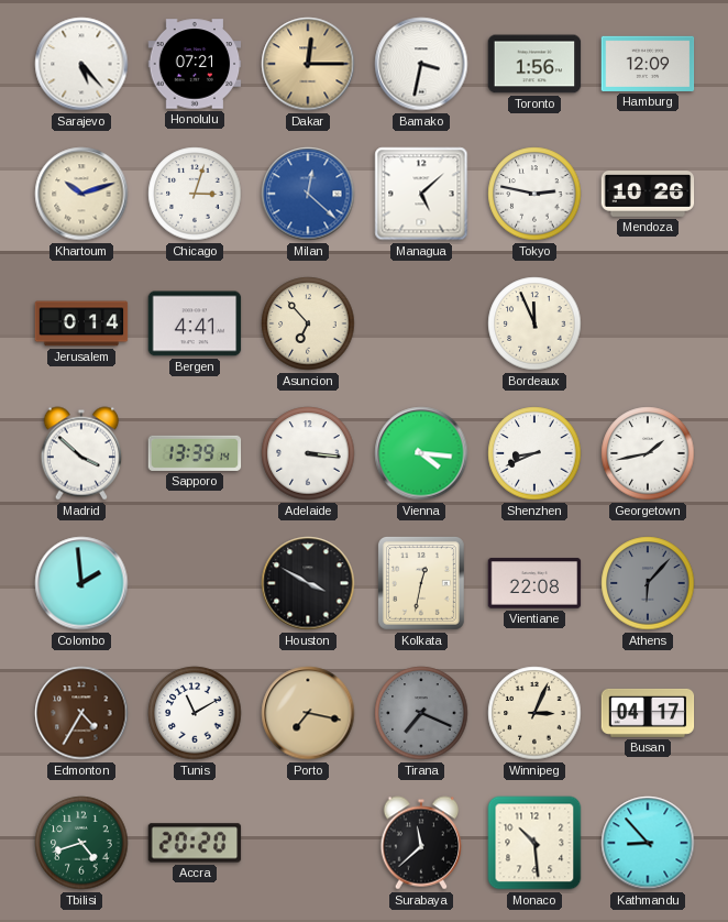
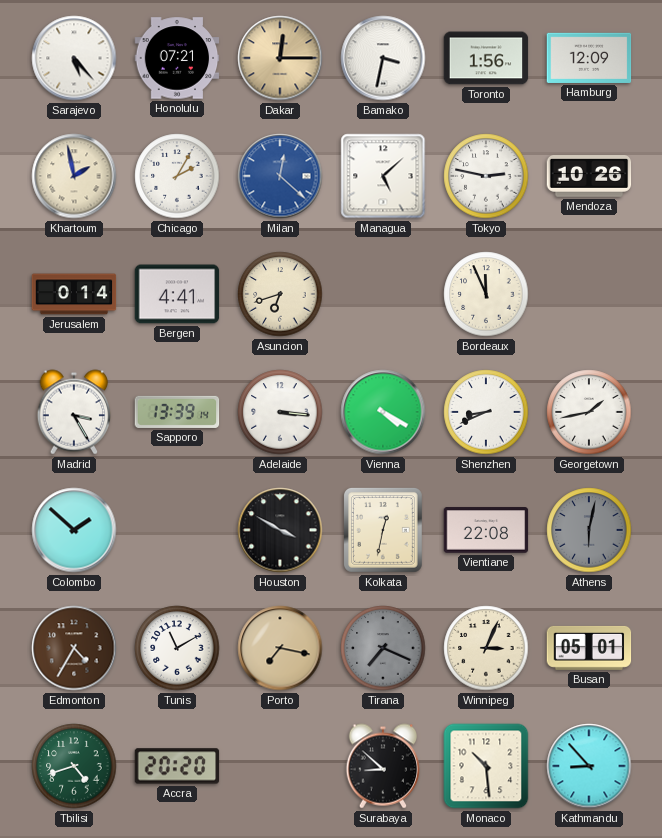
Khartoum: 10:12 -> 1:58
Chicago: 3:03 -> 2:05
Asuncion: 6:53 -> 6:42
Madrid: 3:52 -> 3:25
Vienna: 4:16 -> 4:20
Colombo: 1:59 -> 1:52
Athens: 6:07 -> 6:02
Busan: 04:17 -> 05:01
Surabaya: 11:38 -> 8:52
